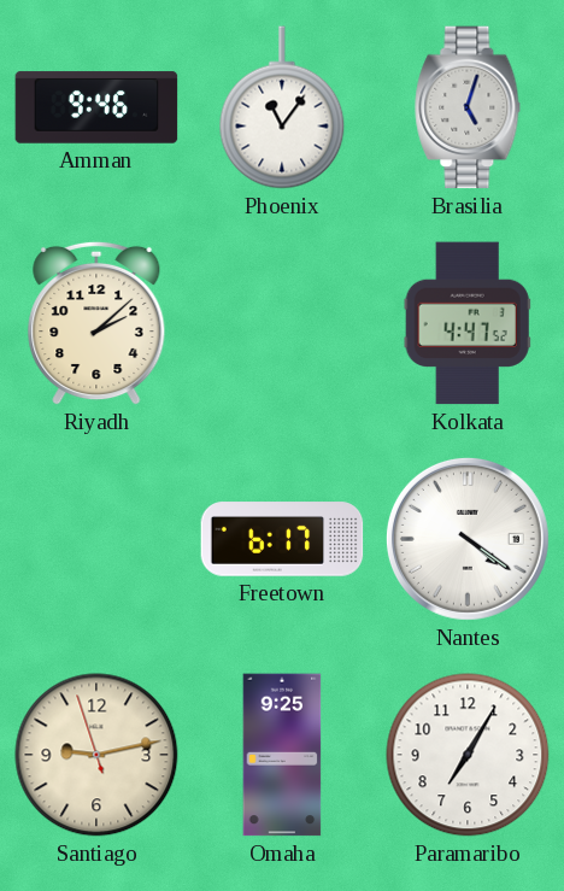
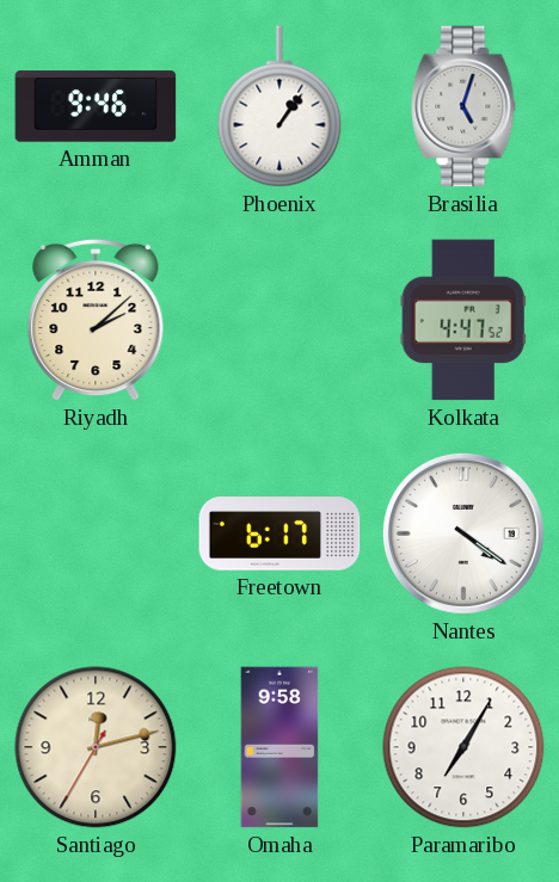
Phoenix: 11:06 -> 1:06
Santiago: 9:12 -> 12:12
Omaha: 9:25 -> 9:58
